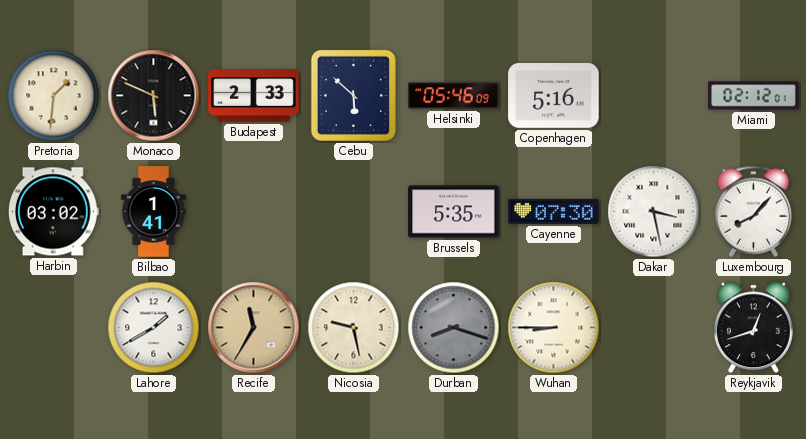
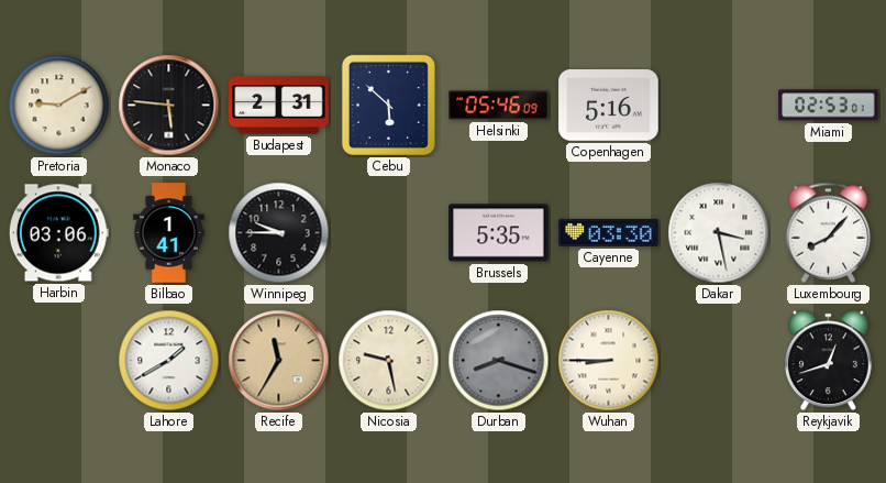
Pretoria: 1:31 -> 9:10
Monaco: 5:49 -> 5:46
Budapest: 2:33 -> 2:31
Miami: 02:12 -> 02:53
Harbin: 03:02 -> 03:06
Winnipeg: none -> 9:45
Cayenne: 07:30 -> 03:30
